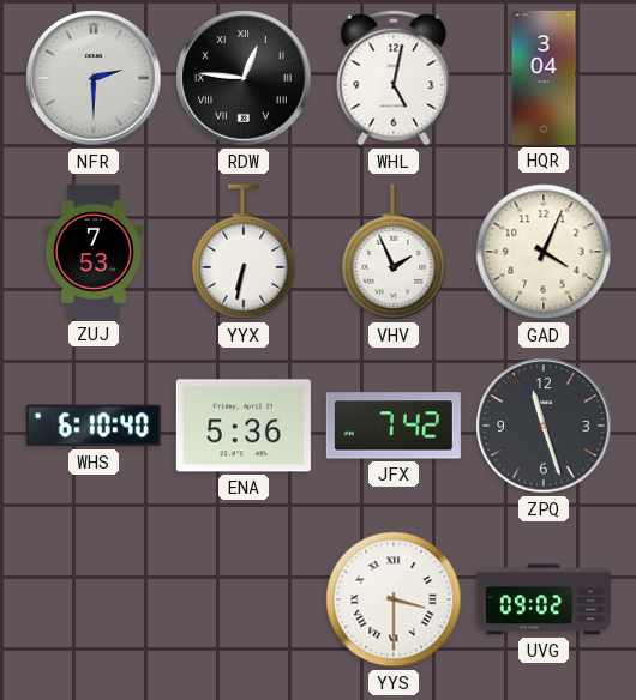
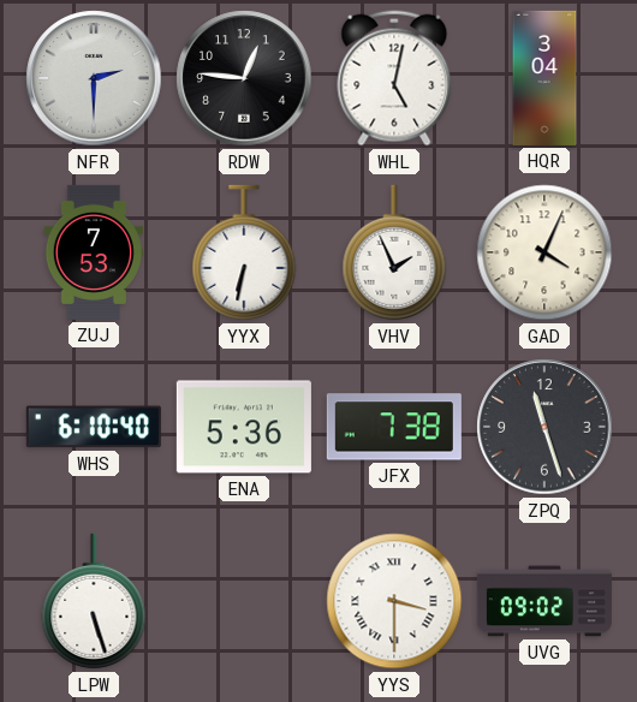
RDW numerals: Roman -> Arabic
JFX: 7:42 -> 7:38
LPW: none -> 5:27
